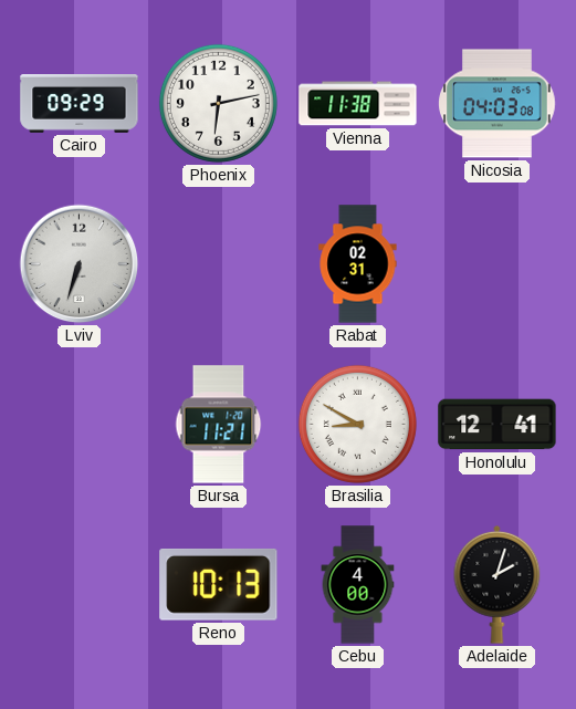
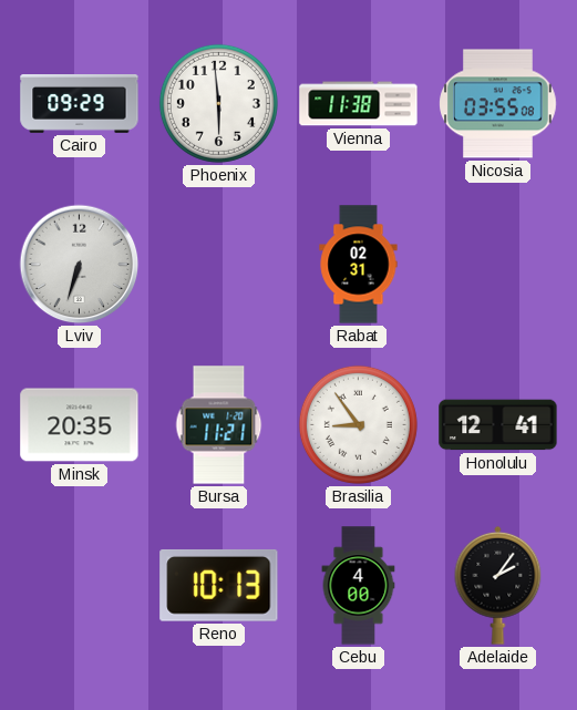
Phoenix: 6:13 -> 5:59
Nicosia: 04:03 -> 03:55
Minsk: none -> 20:35
Brasilia: 8:50 -> 8:54
Adelaide: 2:03 -> 2:06
